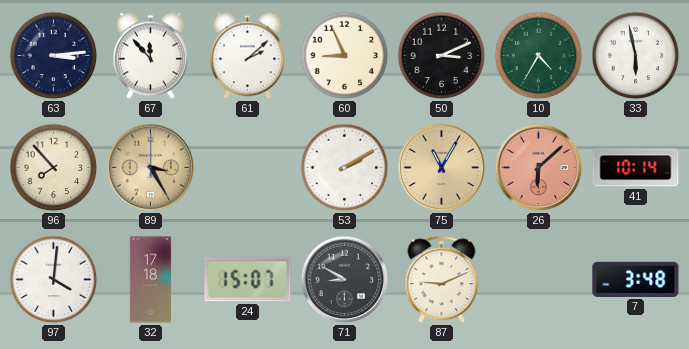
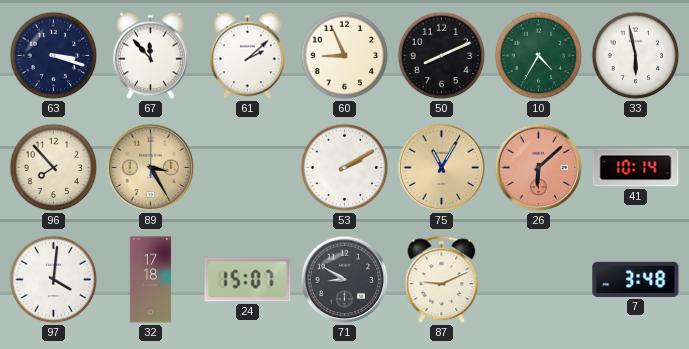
63: 3:14 -> 3:18
50: 3:11 -> 8:11
